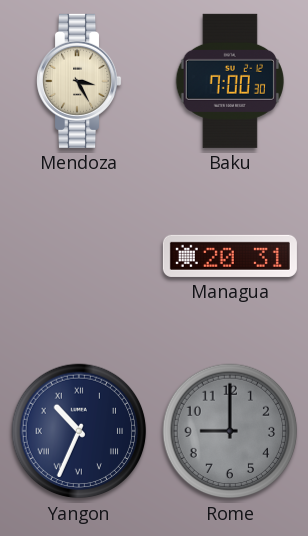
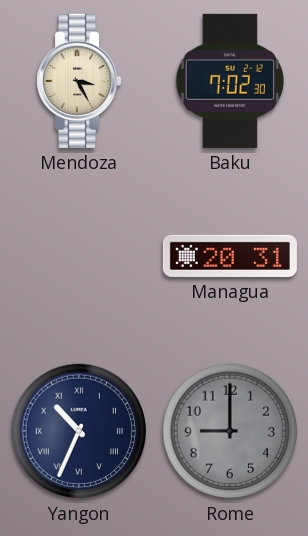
Baku: 7:00 -> 7:02
